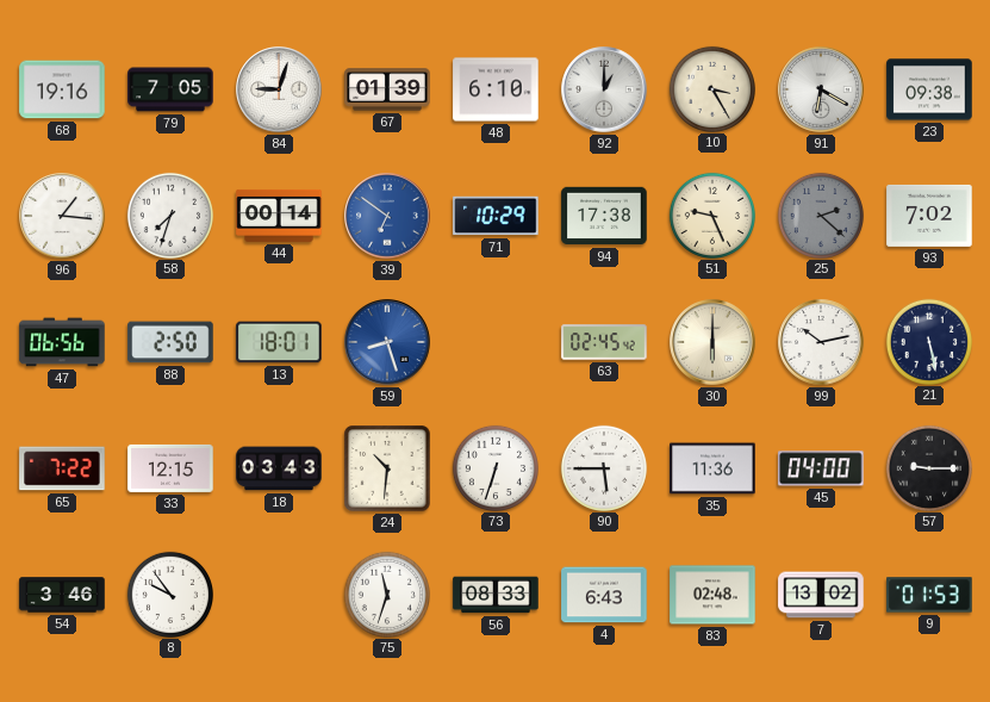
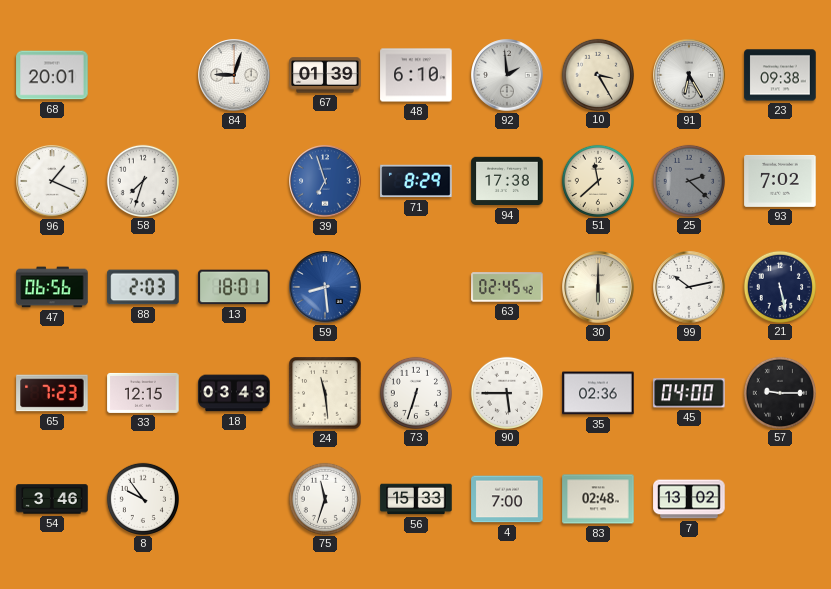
68: 19:16 -> 20:01
79: 7:05 -> none
92: 1:00 -> 1:59
91: 6:20 -> 6:25
96: 1:16 -> 1:19
44: 00:14 -> none
39: 6:51 -> 6:57
71: 10:29 -> 8:29
51: 9:26 -> 11:38
88: 2:50 -> 2:03
59: 8:27 -> 8:29
65: 7:22 -> 7:23
24: 10:31 -> 11:29
35: 11:36 -> 02:36
56: 08:33 -> 15:33
4: 6:43 -> 7:00
9: 01:53 -> none
